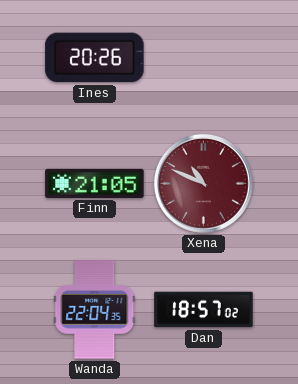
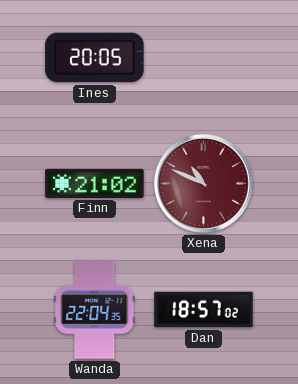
Ines: 20:26 -> 20:05
Finn: 21:05 -> 21:02
